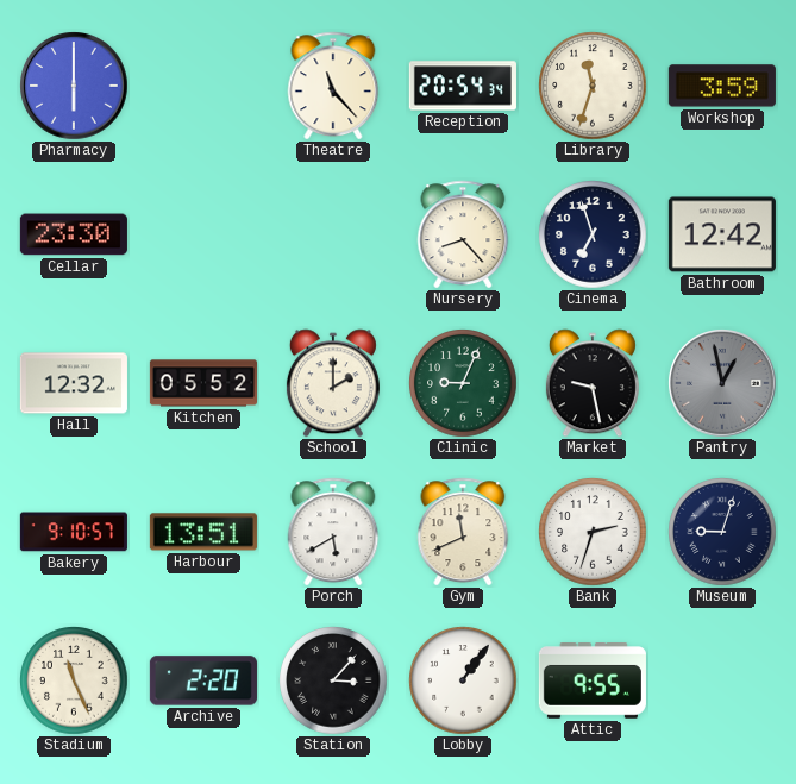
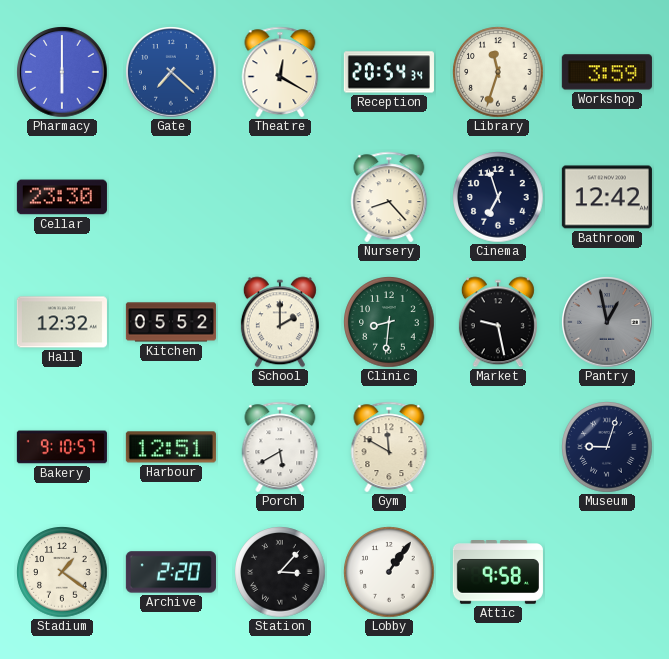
Gate: none -> 7:22
Theatre: 11:23 -> 12:20
Clinic: 9:04 -> 8:31
Harbour: 13:51 -> 12:51
Gym: 11:41 -> 11:50
Bank: 2:33 -> none
Stadium: 11:26 -> 1:21
Attic: 9:55 -> 9:58
